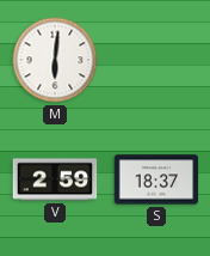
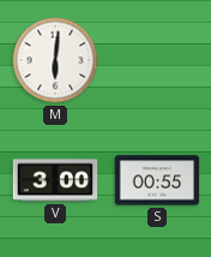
V: 2:59 -> 3:00
S: 18:37 -> 00:55
